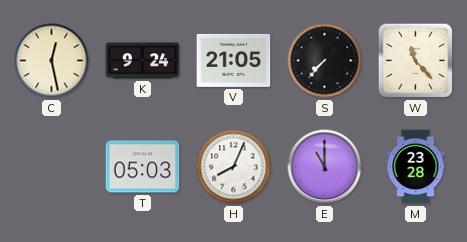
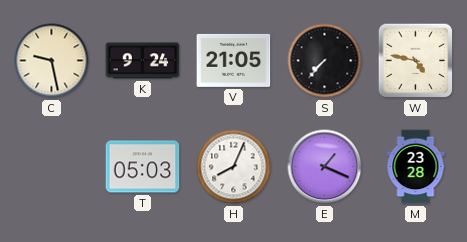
C: 12:28 -> 9:28
W: 11:23 -> 4:47
E: 11:00 -> 1:19
